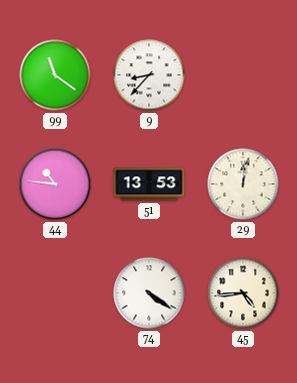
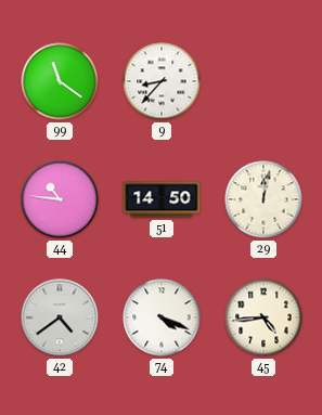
51: 13:53 -> 14:50
42: none -> 4:39
74: 4:21 -> 4:19
